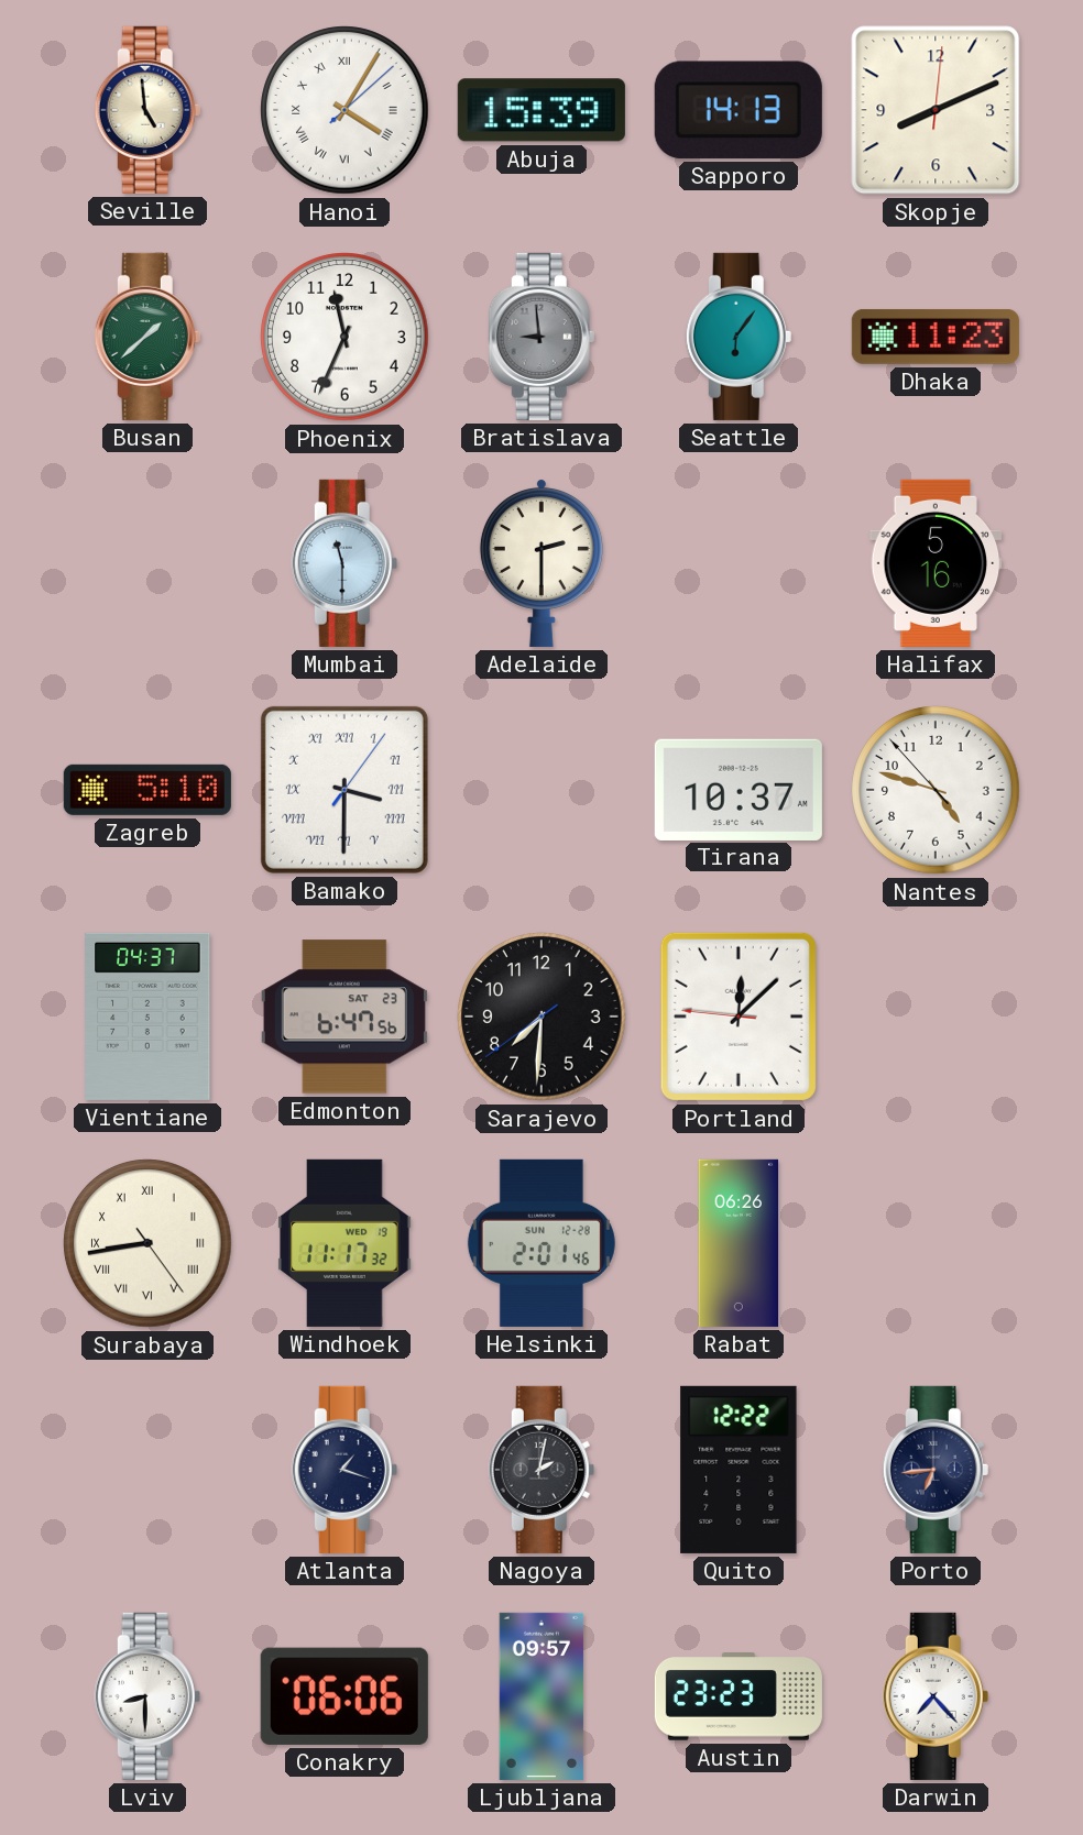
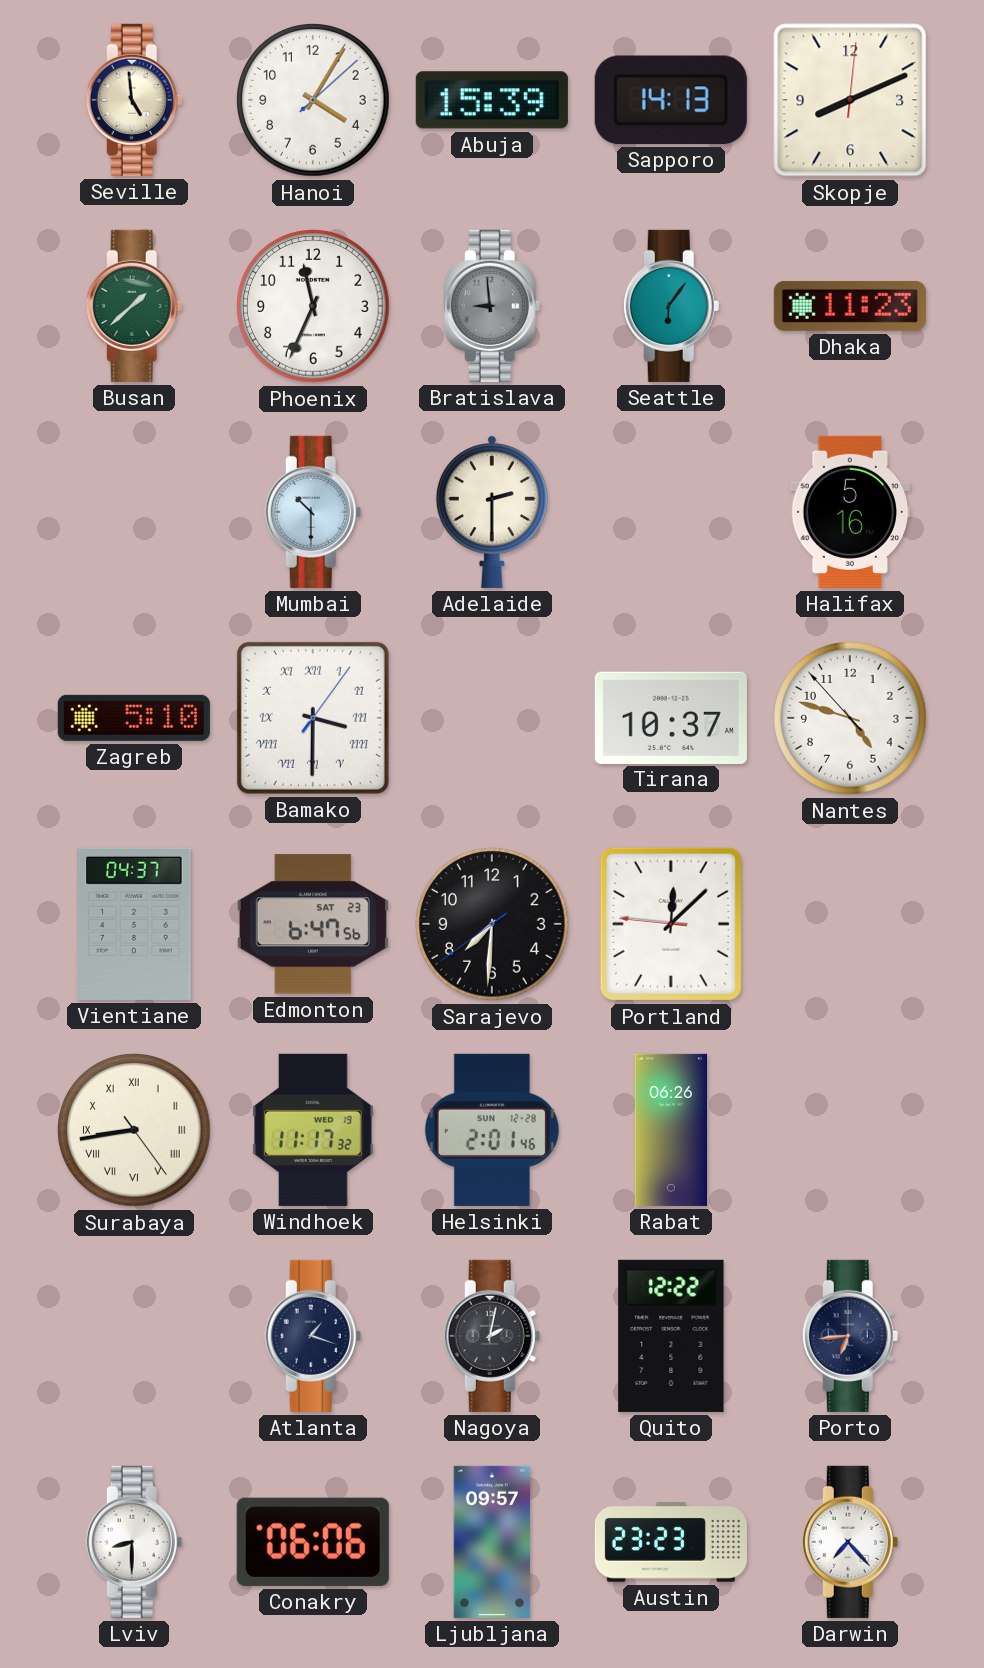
Hanoi numerals: Roman -> Arabic
Mumbai: 11:30 -> 10:30
